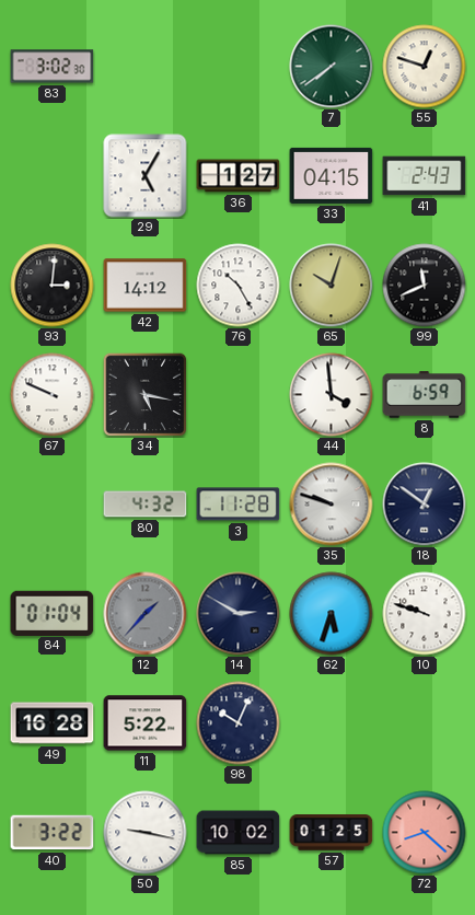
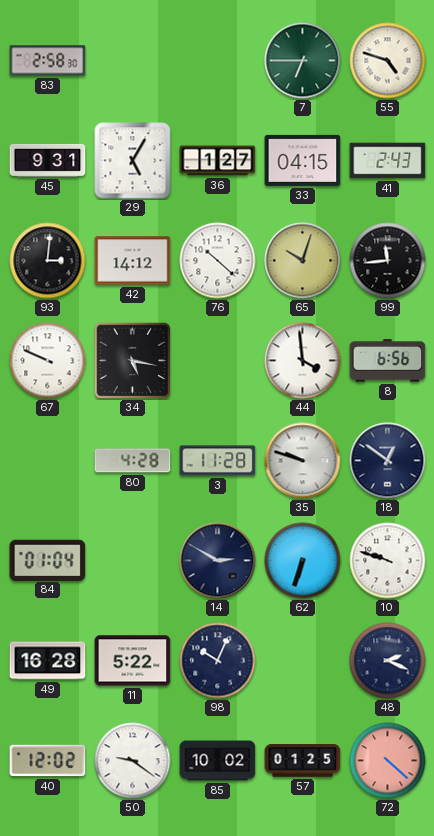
83: 3:02 -> 2:58
7: 7:39 -> 6:45
55: 12:48 -> 4:48
45: none -> 9:31
76: 10:25 -> 10:22
99: 11:41 -> 11:44
8: 6:59 -> 6:56
80: 4:32 -> 4:28
12: 1:37 -> none
62: 5:33 -> 6:33
48: none -> 2:19
40: 3:22 -> 12:02
50: 9:17 -> 9:21
72: 8:22 -> 4:22
